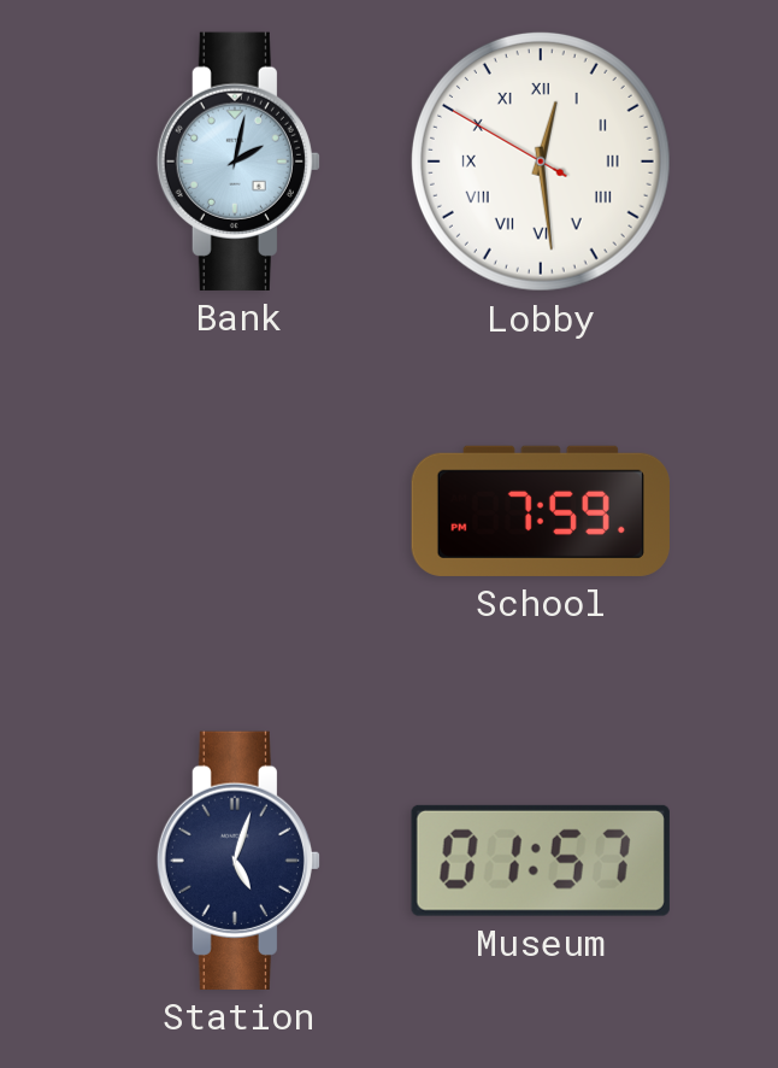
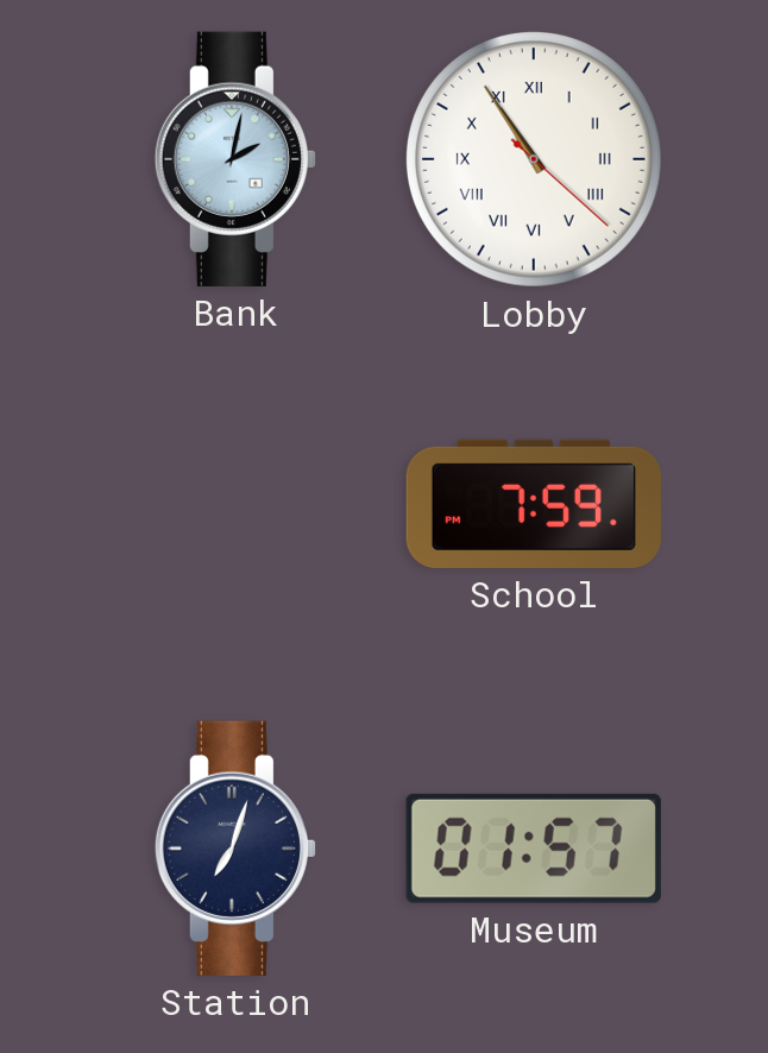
Lobby: 12:28 -> 10:54
Station: 5:03 -> 7:03
